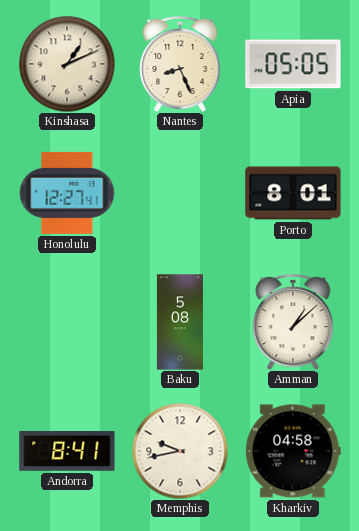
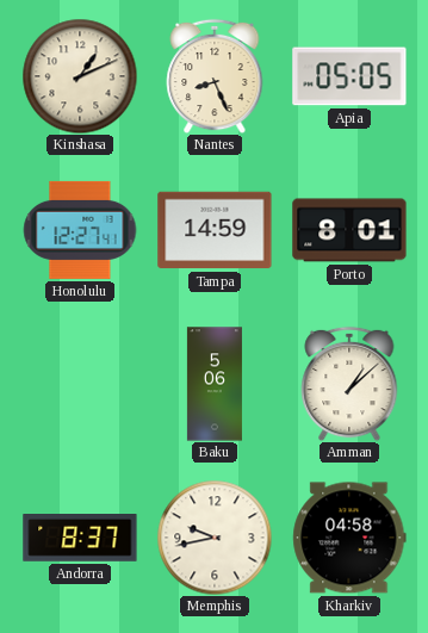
Tampa: none -> 14:59
Baku: 5:08 -> 5:06
Andorra: 8:41 -> 8:37
